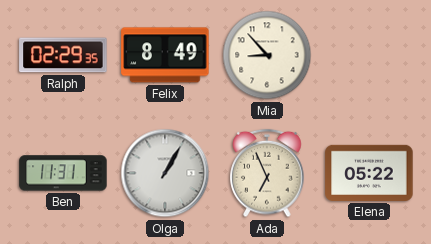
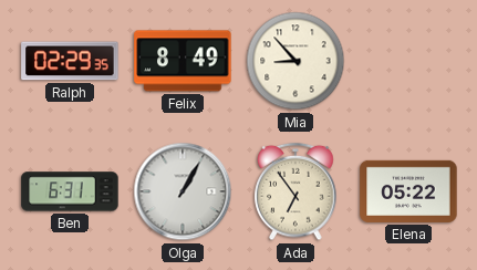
Ben: 11:31 -> 6:31
Ada: 6:56 -> 6:54
